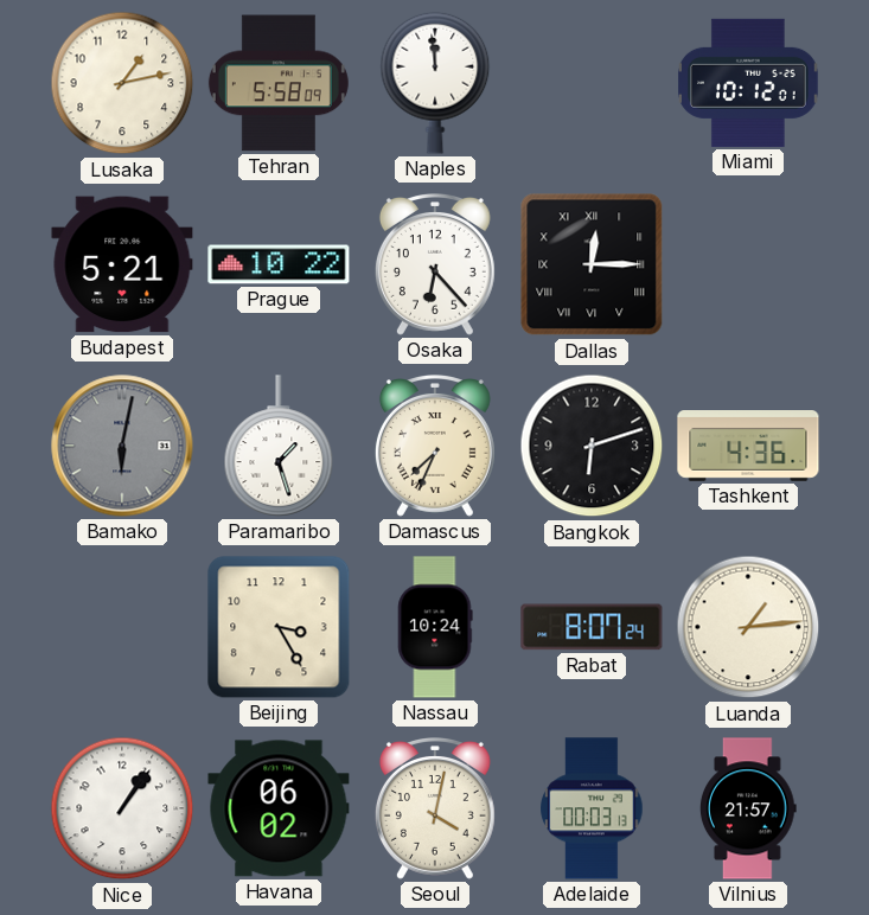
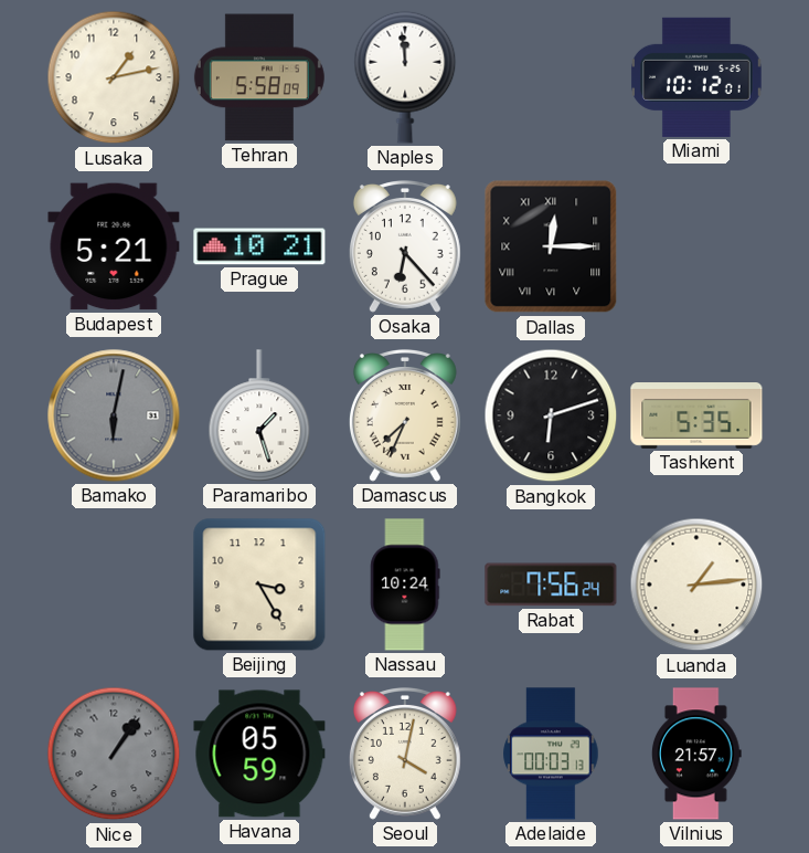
Prague: 10:22 -> 10:21
Tashkent: 4:36 -> 5:35
Rabat: 8:07 -> 7:56
Nice dial: white -> grey
Havana: 06:02 -> 05:59
